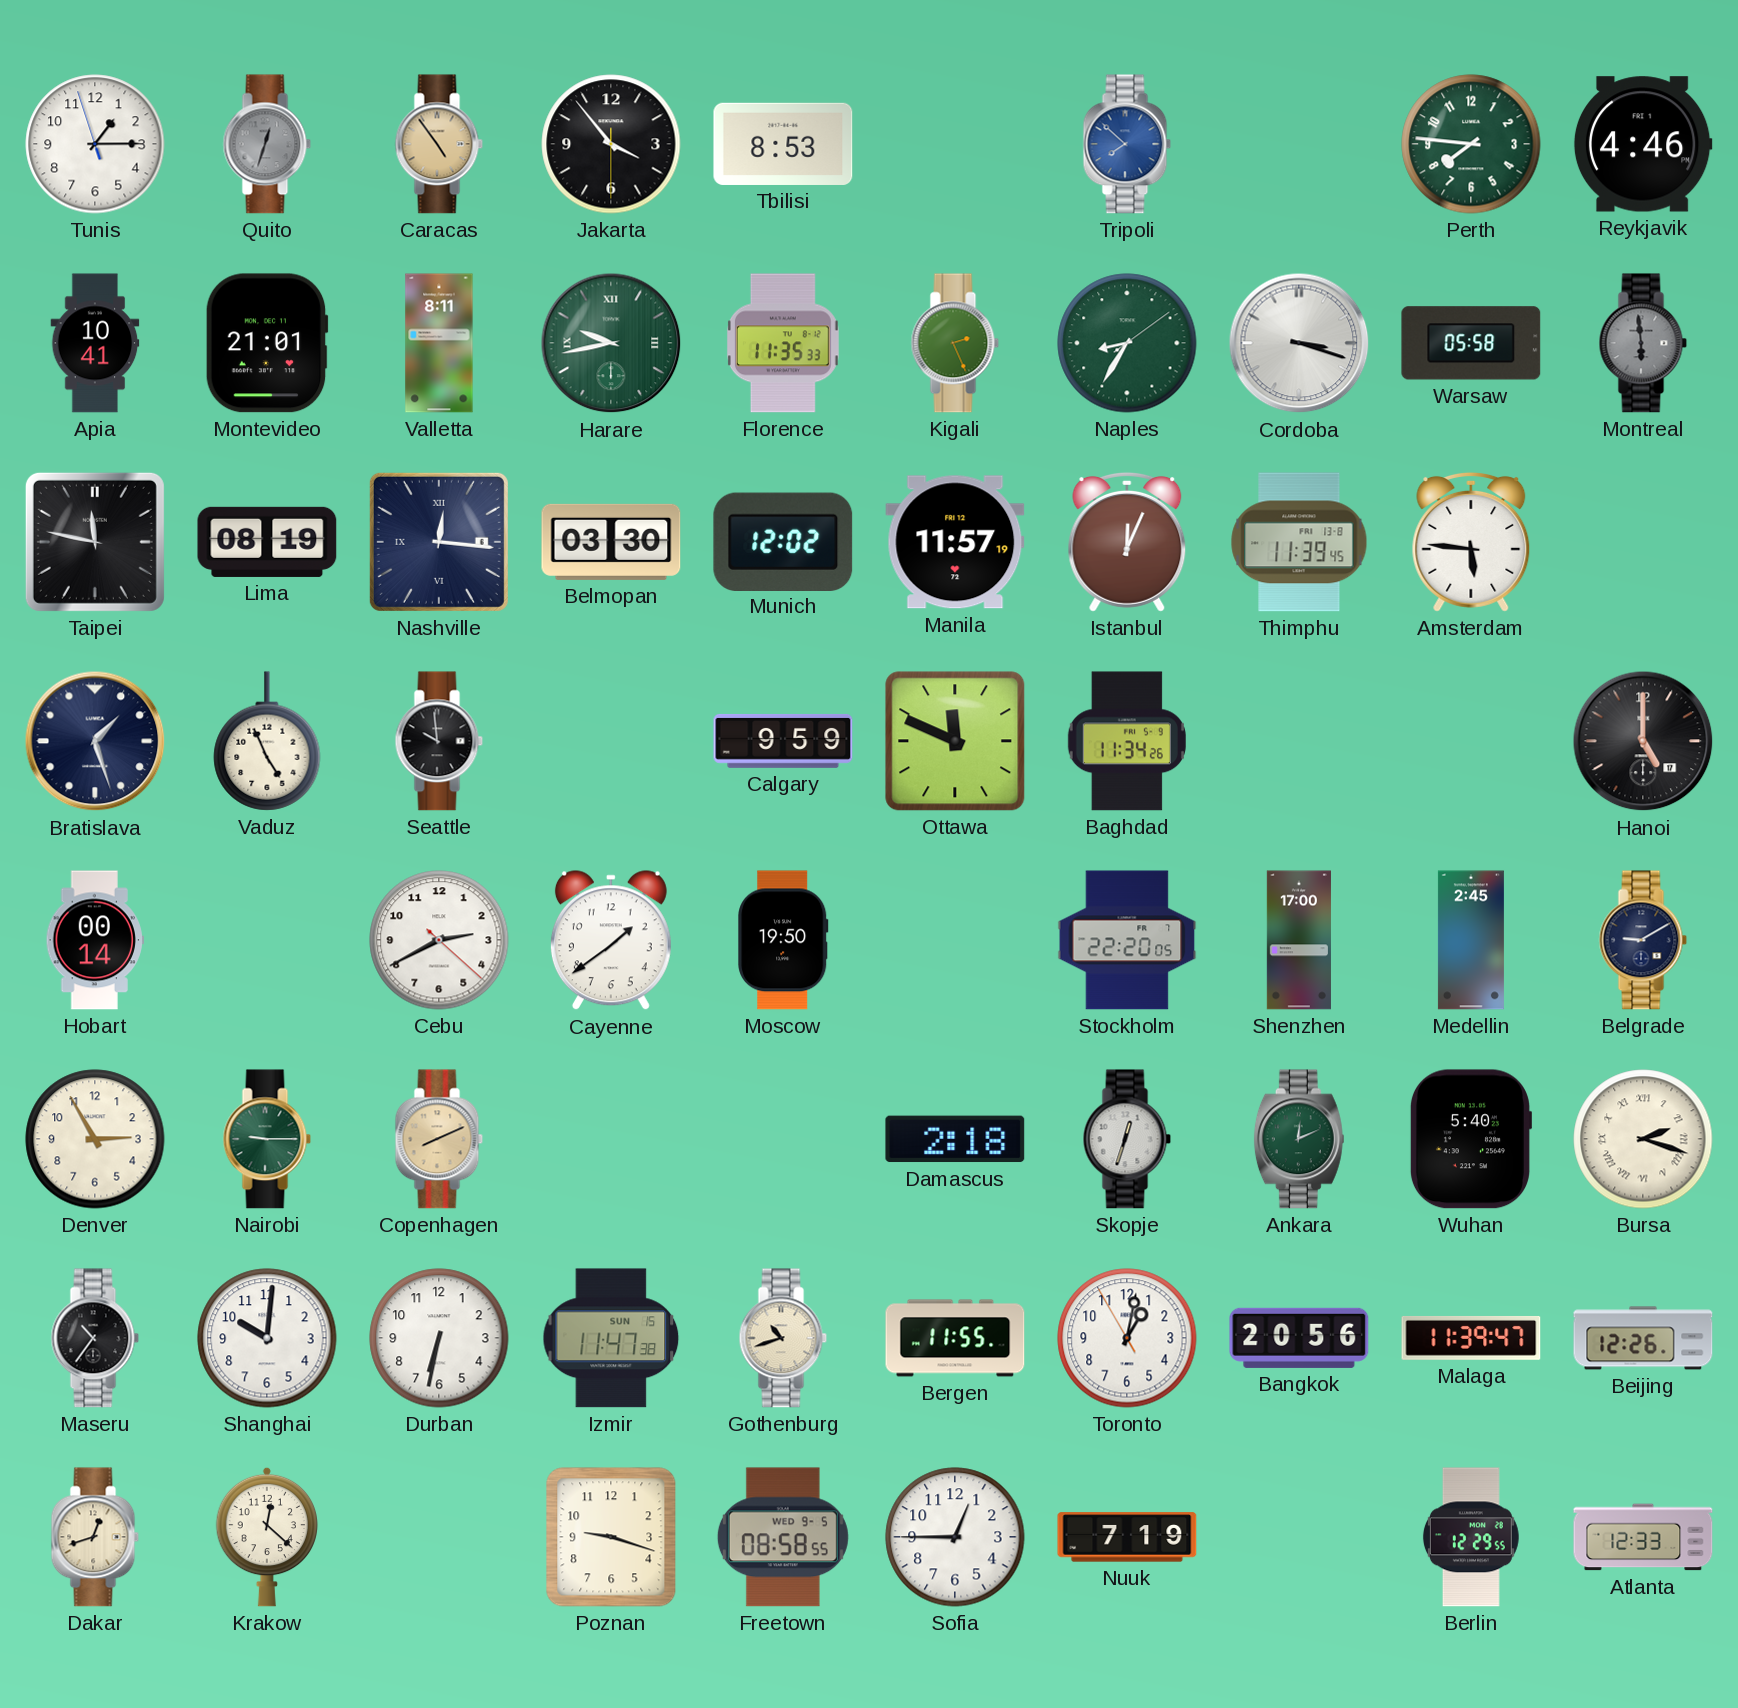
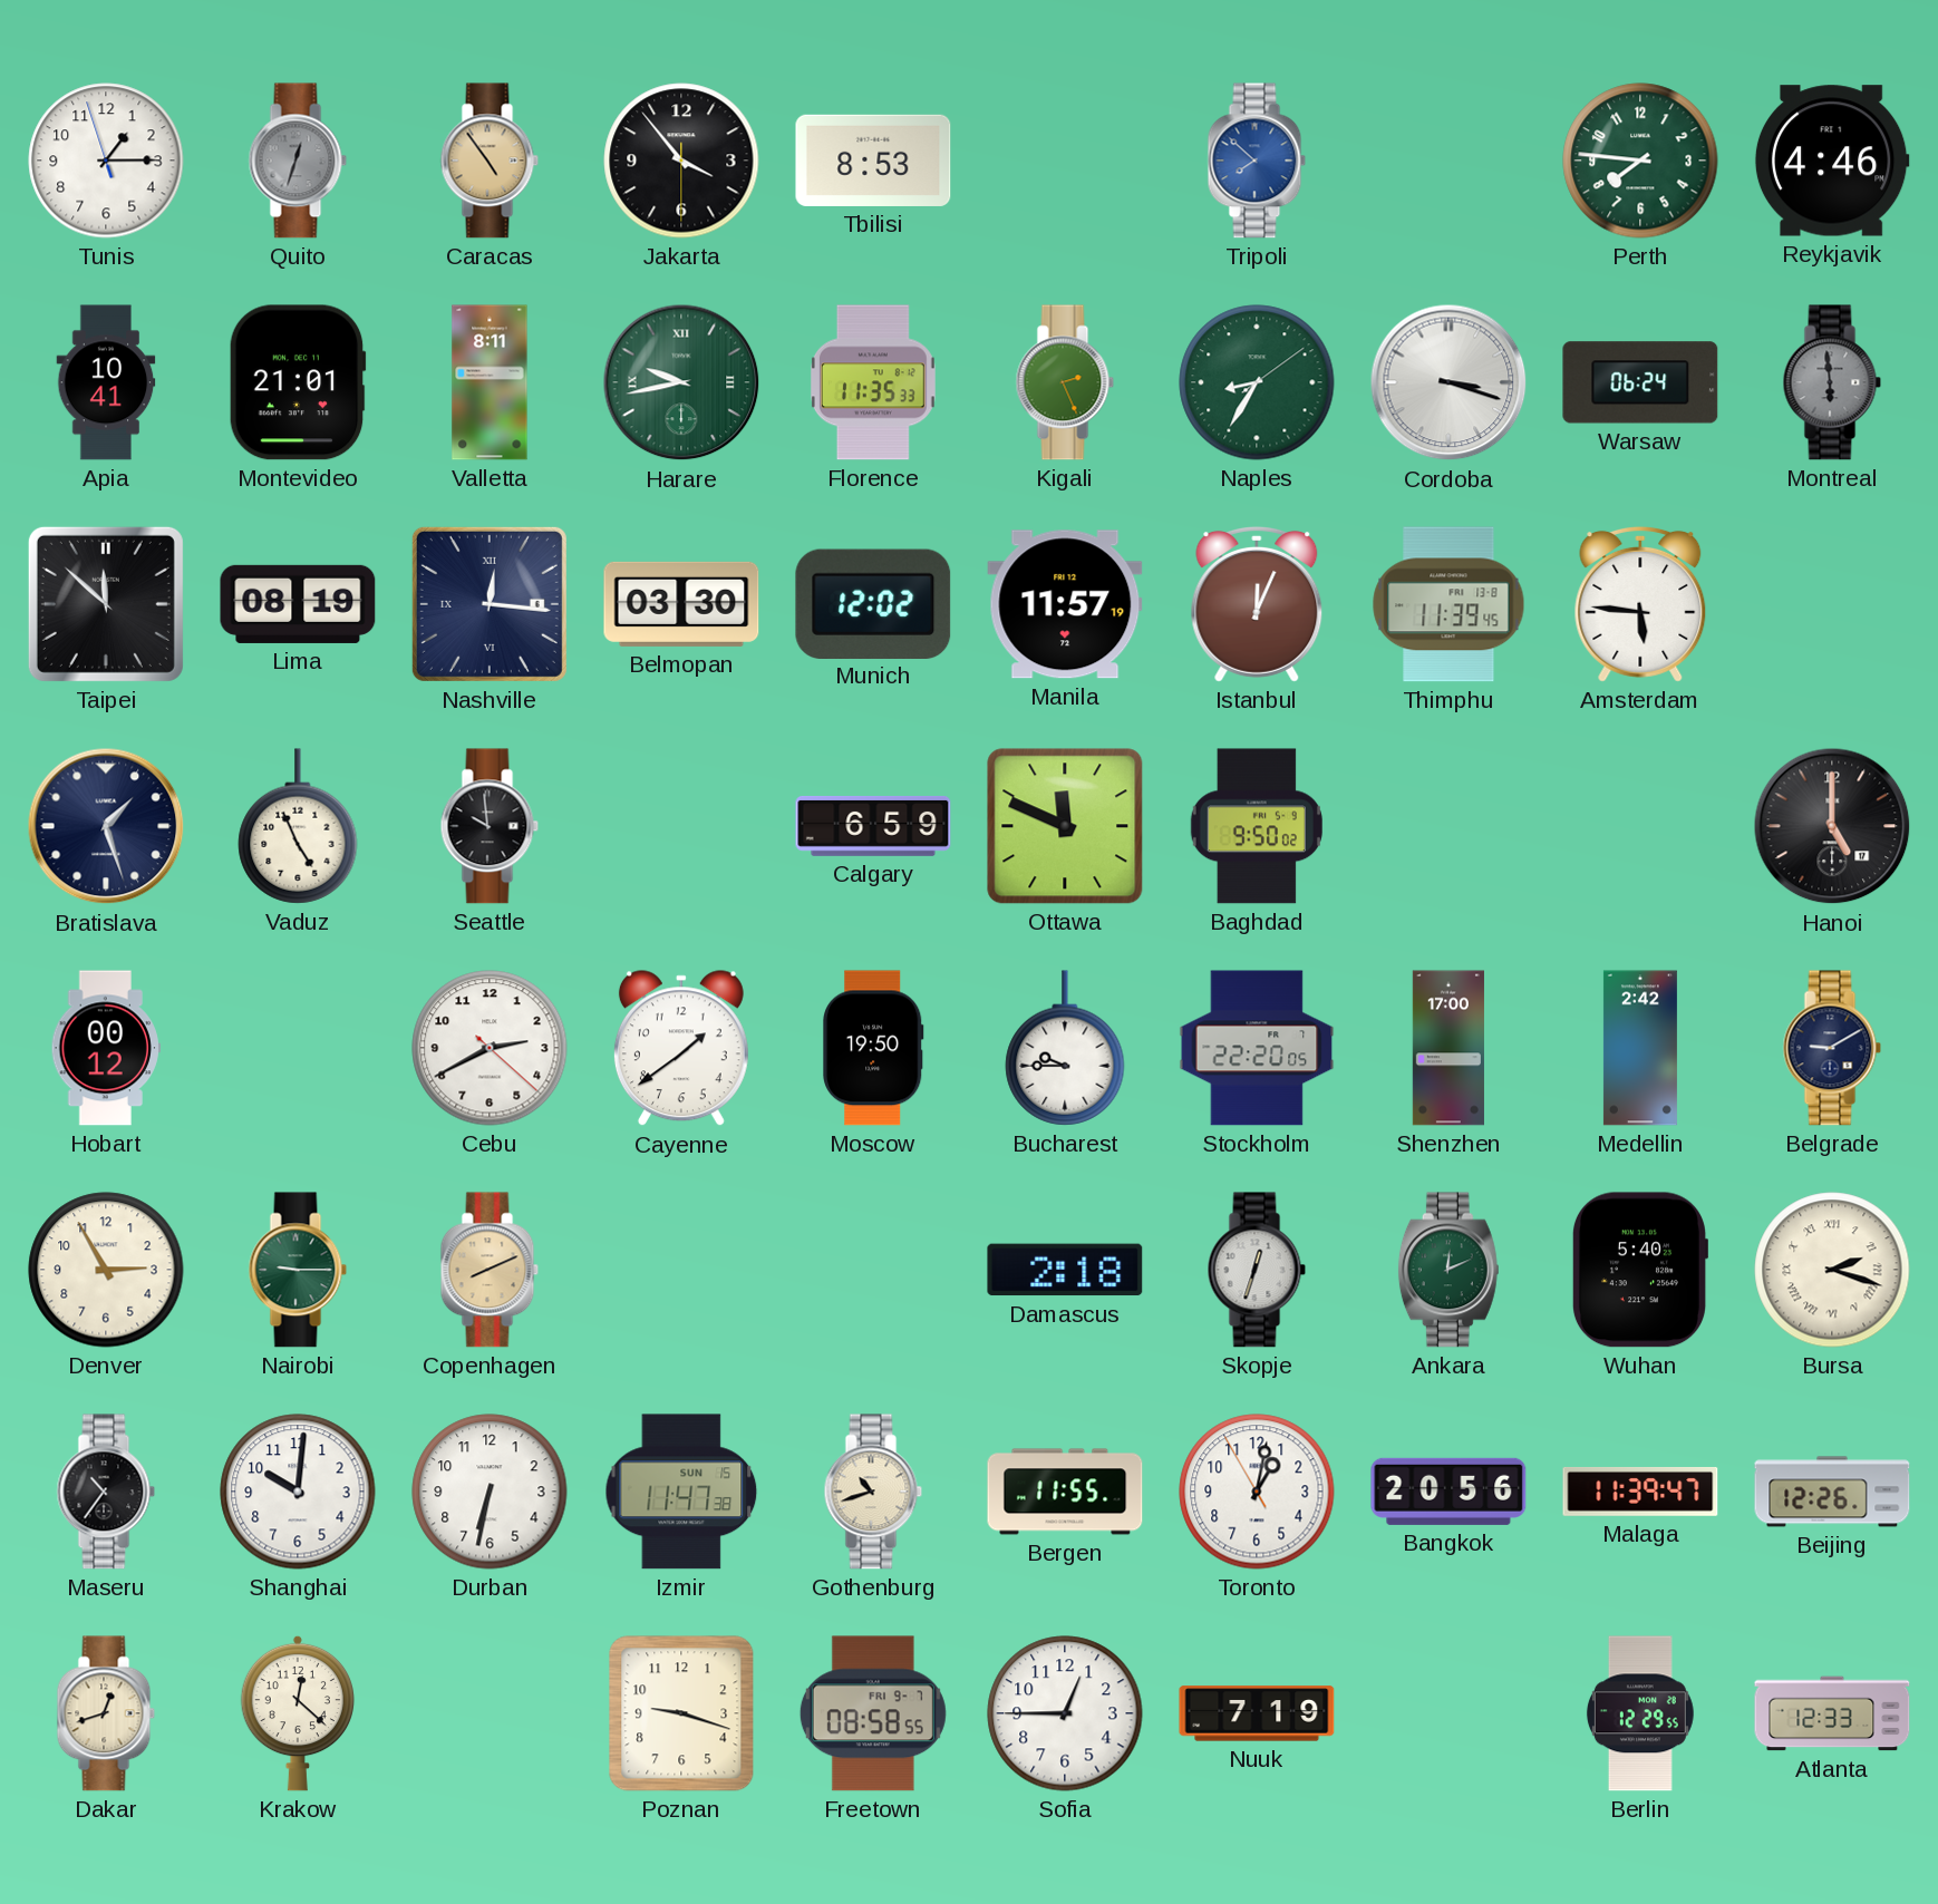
Warsaw: 05:58 -> 06:24
Taipei: 11:47 -> 11:52
Calgary: 9:59 -> 6:59
Baghdad: 11:34 -> 9:50
Hobart: 00:14 -> 00:12
Bucharest: none -> 9:45
Medellin: 2:45 -> 2:42
Freetown date: WED 9-5 -> FRI 9-7
